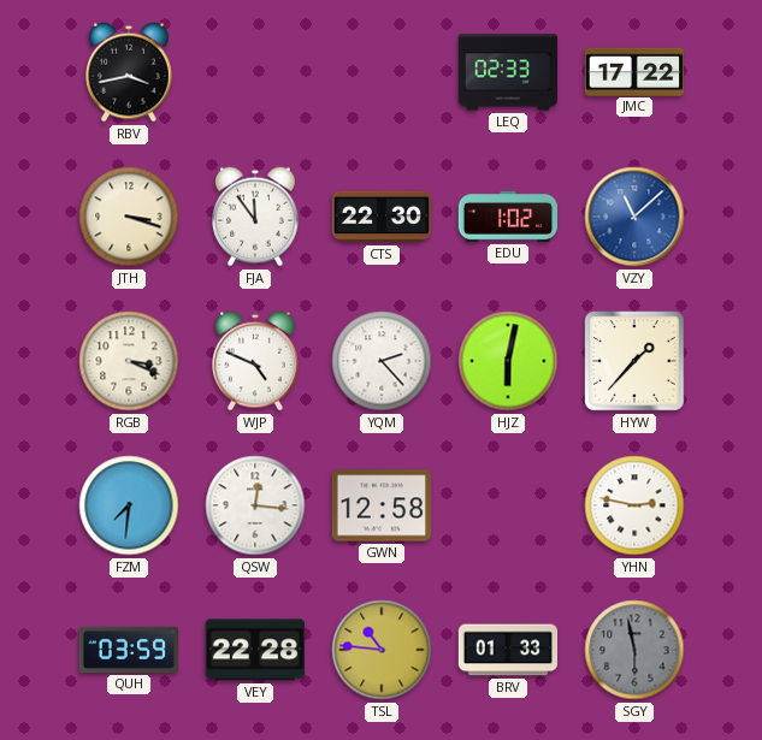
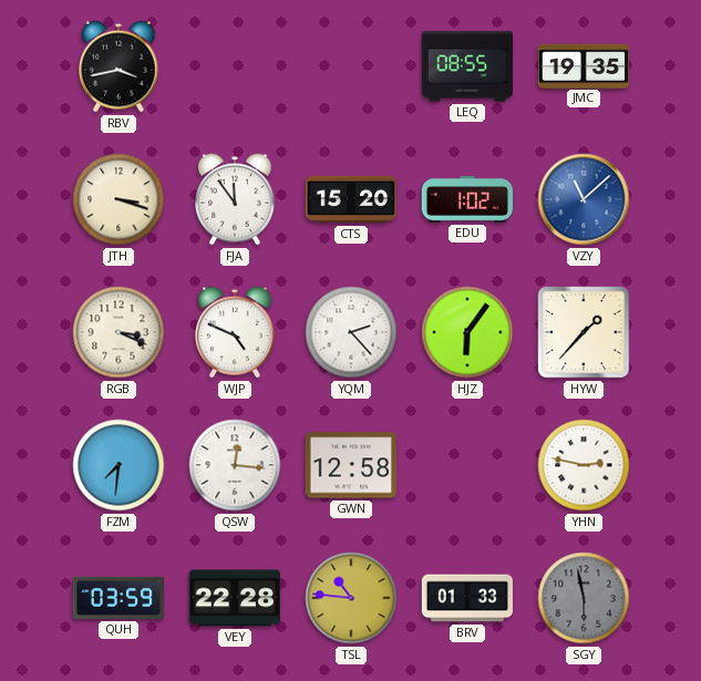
LEQ: 02:33 -> 08:55
JMC: 17:22 -> 19:35
CTS: 22:30 -> 15:20
HJZ: 6:02 -> 6:06
